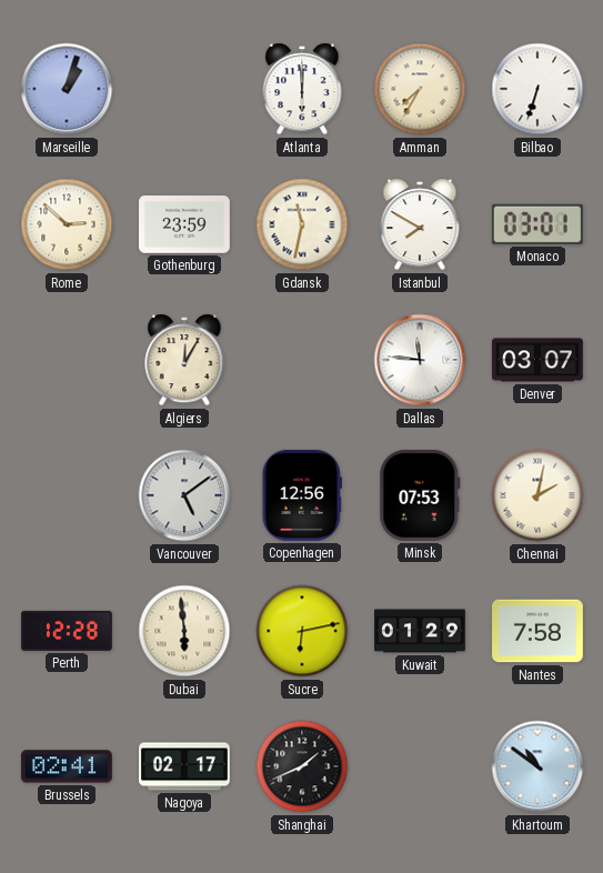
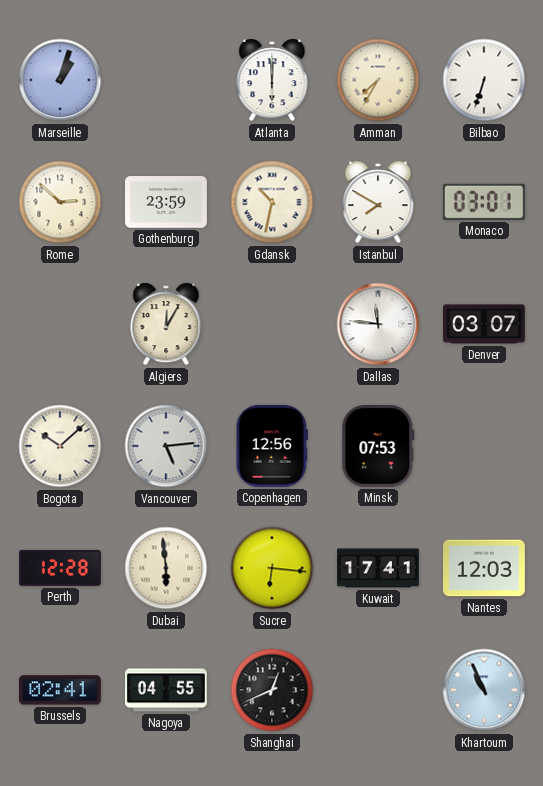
Gdansk: 11:32 -> 10:32
Bogota: none -> 10:08
Vancouver: 5:09 -> 5:14
Chennai: 2:02 -> none
Sucre: 6:13 -> 6:16
Kuwait: 01:29 -> 17:41
Nantes: 7:58 -> 12:03
Nagoya: 02:17 -> 04:55
Shanghai: 1:41 -> 12:41
Khartoum: 10:51 -> 10:56
